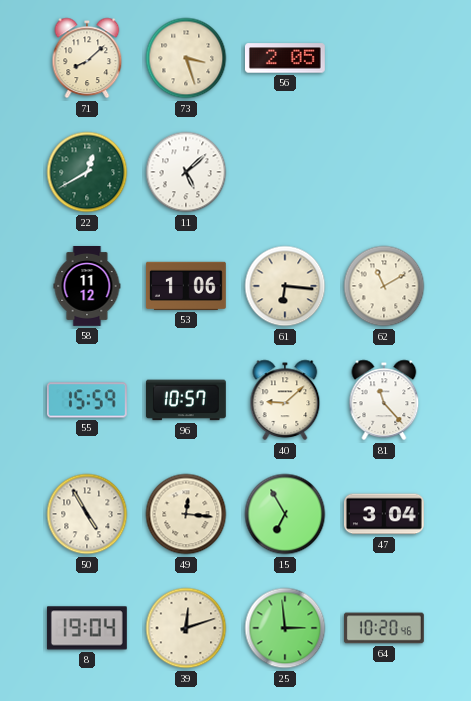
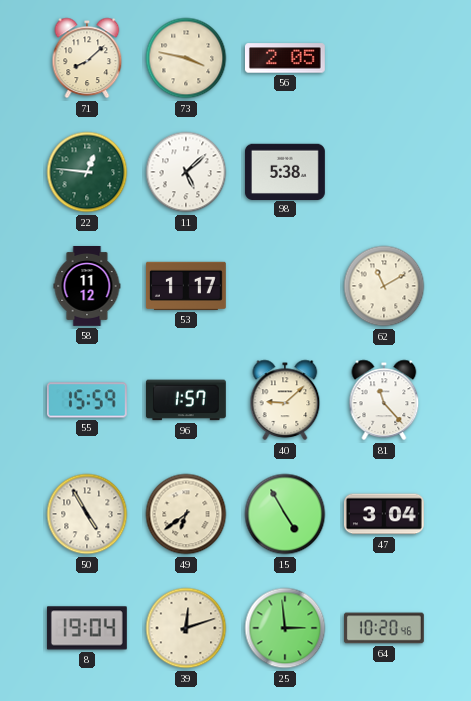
73: 3:27 -> 3:47
22: 12:40 -> 12:46
98: none -> 5:38
53: 1:06 -> 1:17
61: 6:16 -> none
96: 10:57 -> 1:57
49: 12:16 -> 6:39
15: 6:55 -> 4:55
